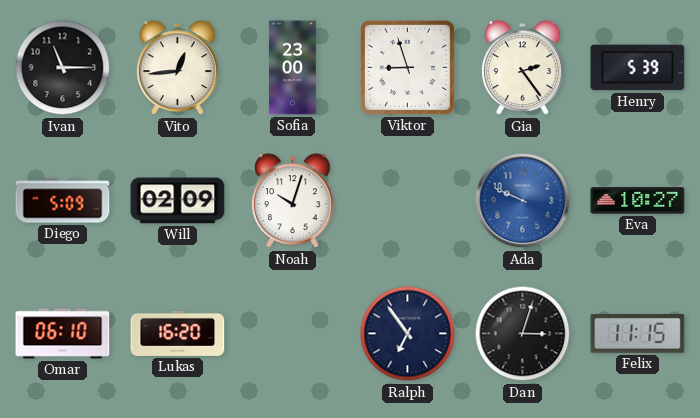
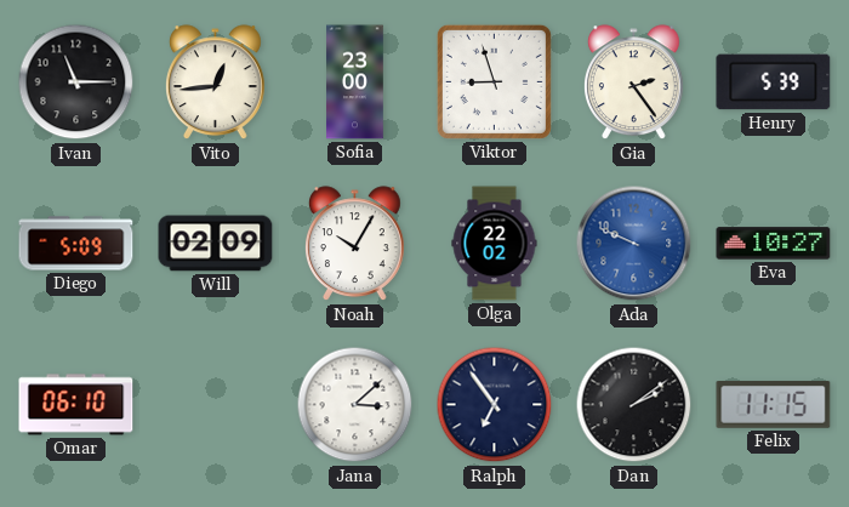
Noah: 10:03 -> 10:05
Olga: none -> 22:02
Lukas: 16:20 -> none
Jana: none -> 3:08
Dan: 3:03 -> 2:09
